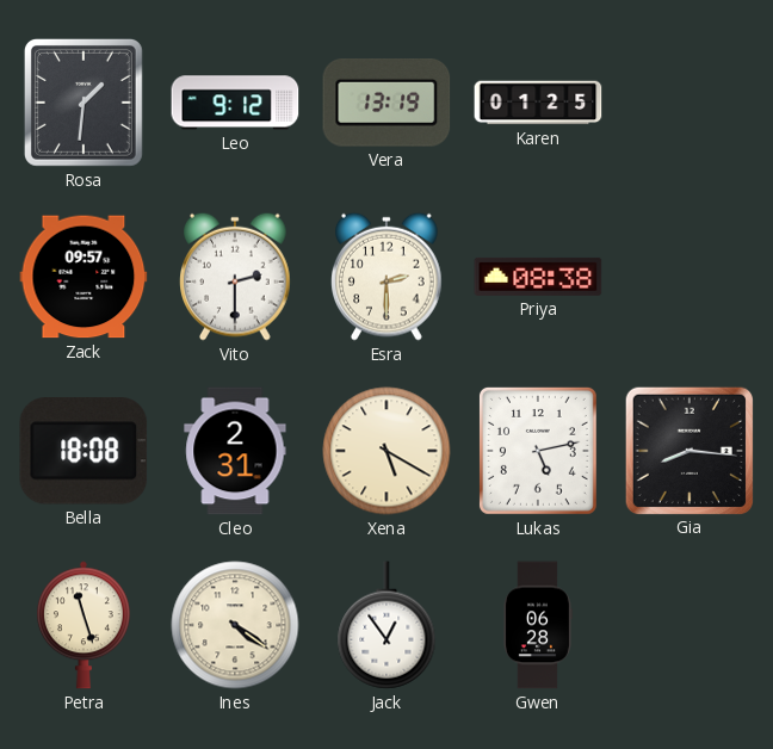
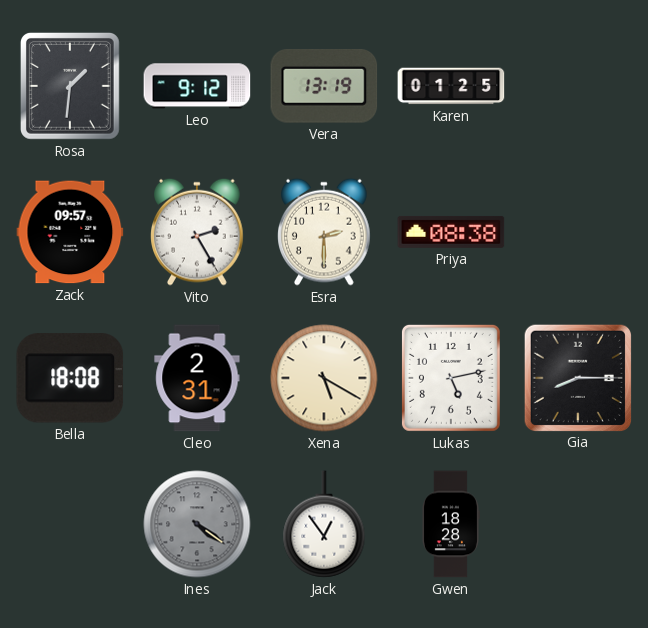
Vito: 2:30 -> 2:25
Gia: 8:16 -> 8:15
Petra: 11:27 -> none
Ines dial: cream -> grey
Gwen: 06:28 -> 18:28
